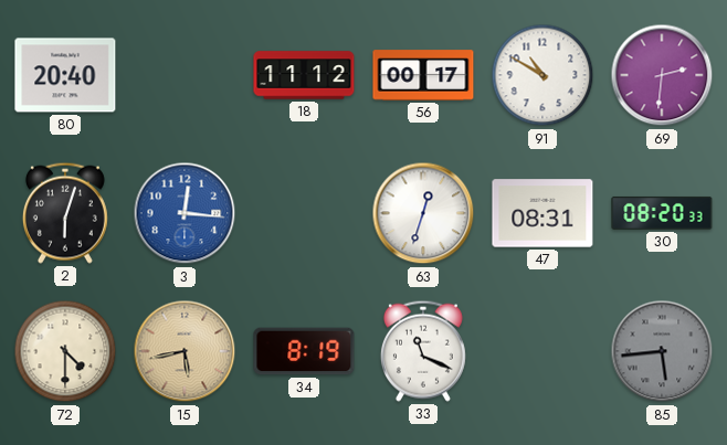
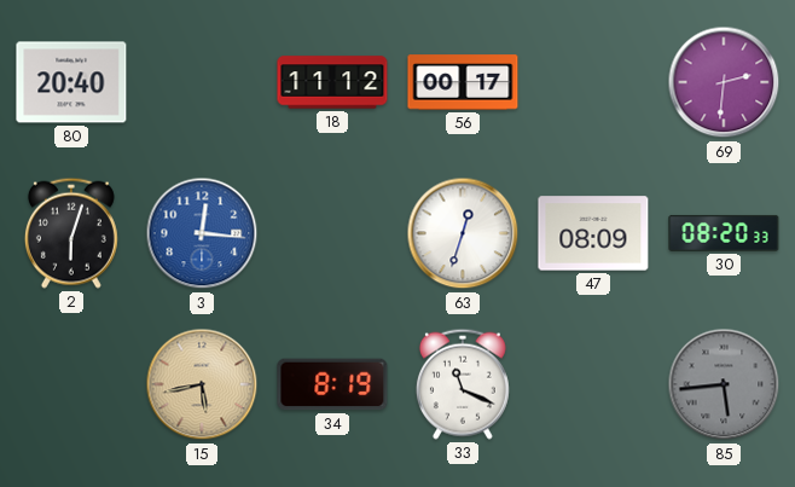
91: 10:50 -> none
47: 08:31 -> 08:09
72: 4:30 -> none
